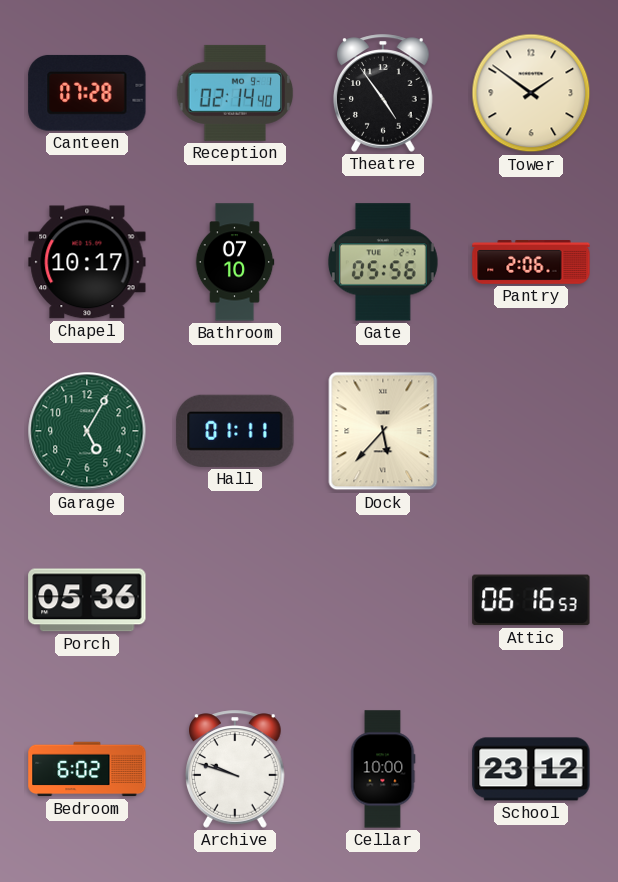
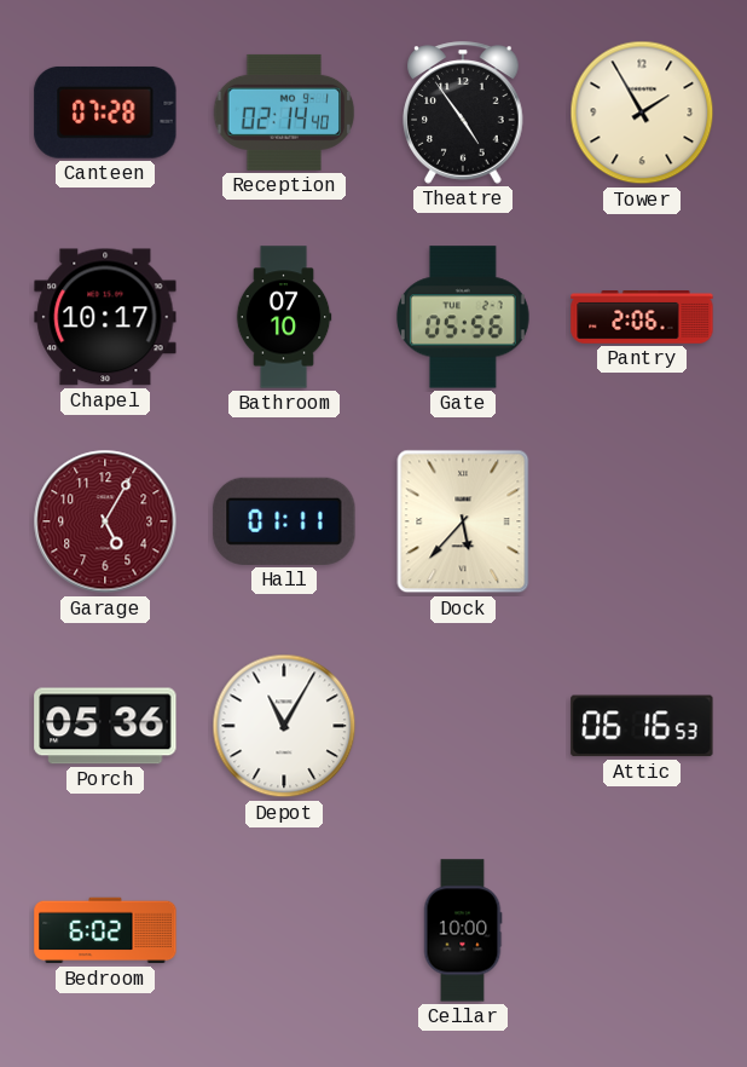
Tower: 1:51 -> 1:55
Garage dial: green -> burgundy
Depot: none -> 11:05
Archive: 9:48 -> none
School: 23:12 -> none
